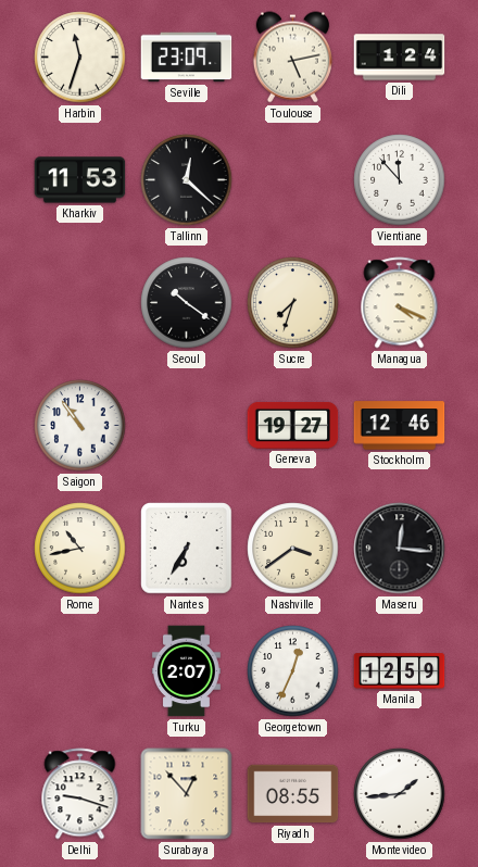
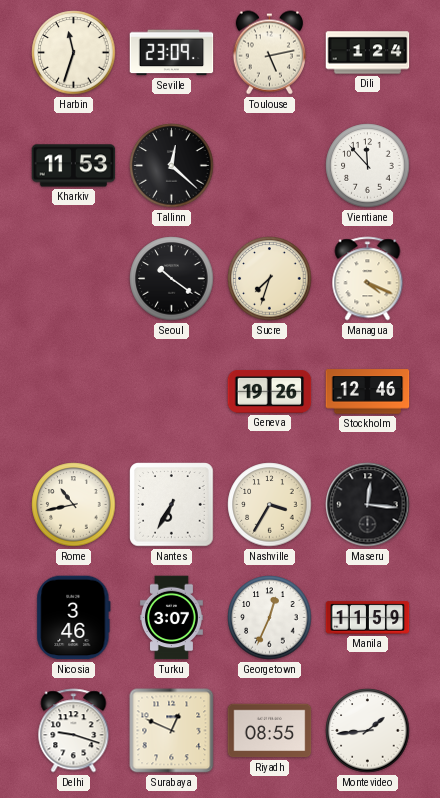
Saigon: 10:54 -> none
Geneva: 19:27 -> 19:26
Nashville: 3:39 -> 3:35
Nicosia: none -> 3:46
Turku: 2:07 -> 3:07
Manila: 12:59 -> 11:59
Surabaya: 12:53 -> 12:49
